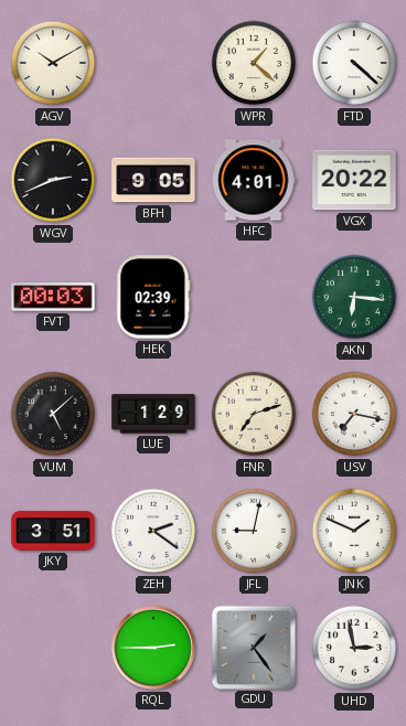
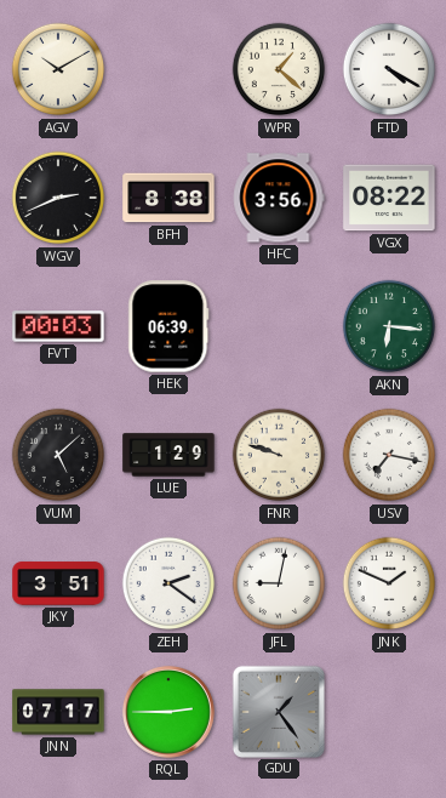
FTD: 4:22 -> 4:20
BFH: 9:05 -> 8:38
HFC: 4:01 -> 3:56
VGX: 20:22 -> 08:22
HEK: 02:39 -> 06:39
FNR: 7:12 -> 9:48
JNN: none -> 07:17
UHD: 2:58 -> none
